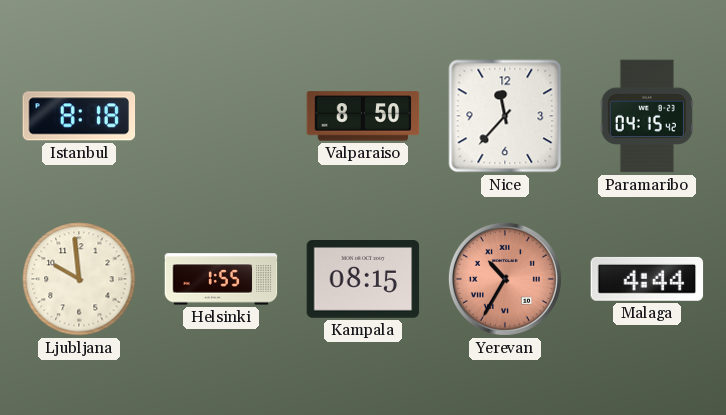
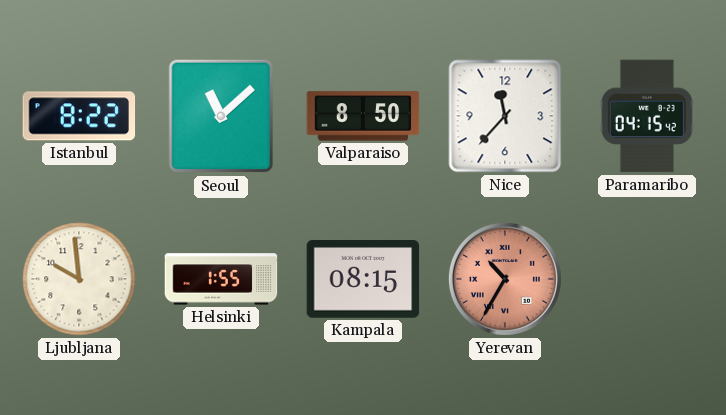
Istanbul: 8:18 -> 8:22
Seoul: none -> 11:08
Malaga: 4:44 -> none
